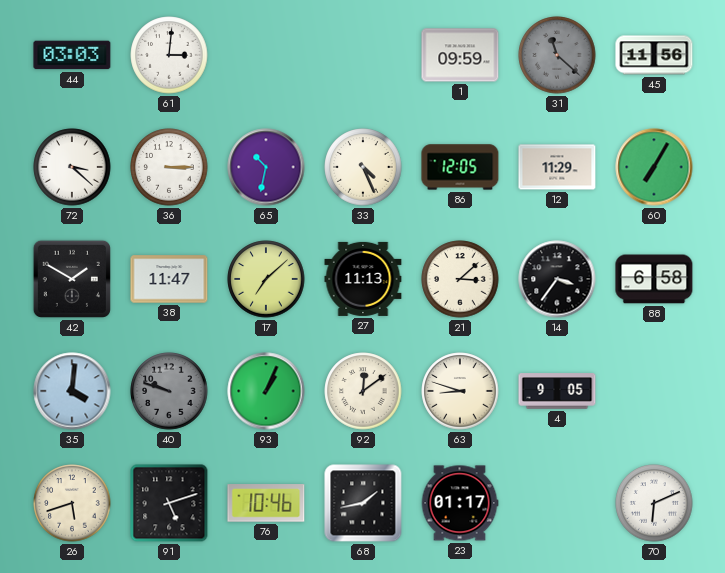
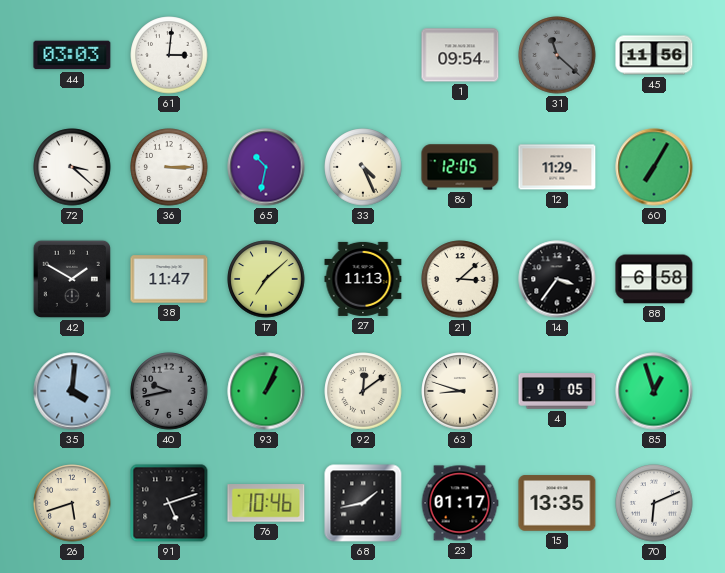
1: 09:59 -> 09:54
40: 9:48 -> 9:43
85: none -> 12:57
15: none -> 13:35
